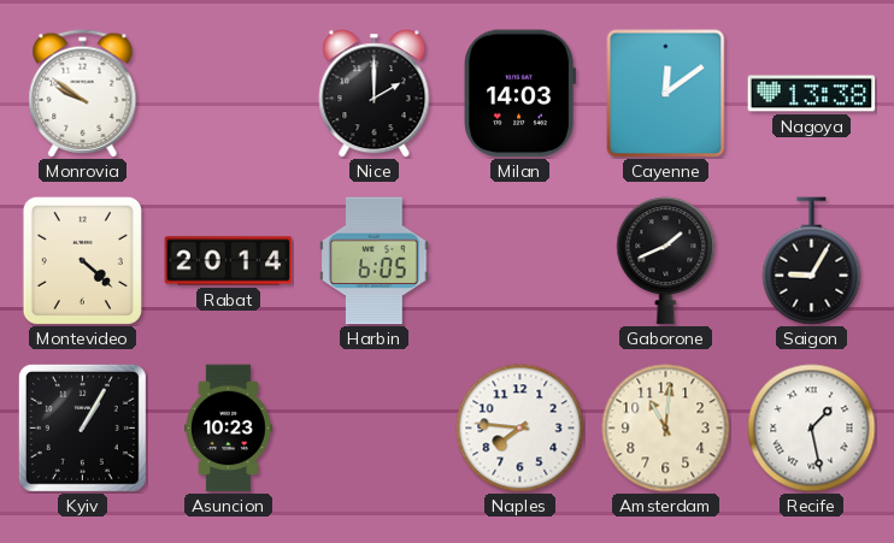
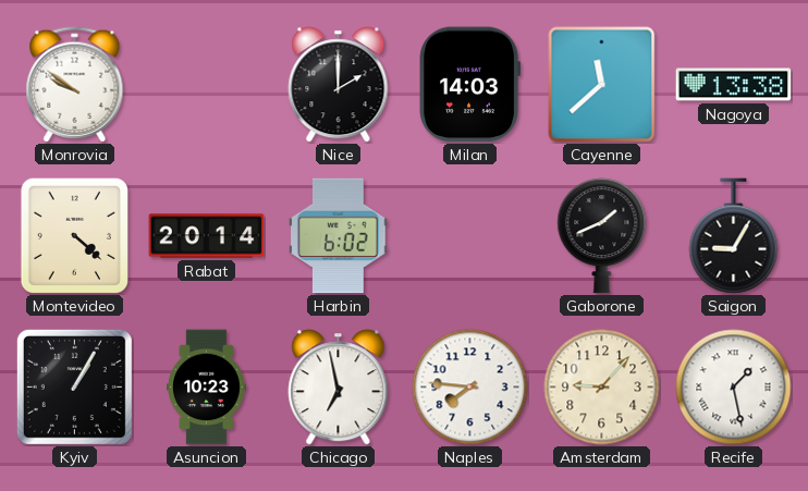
Cayenne: 12:09 -> 11:38
Harbin: 6:05 -> 6:02
Chicago: none -> 6:58
Amsterdam: 11:01 -> 9:07
